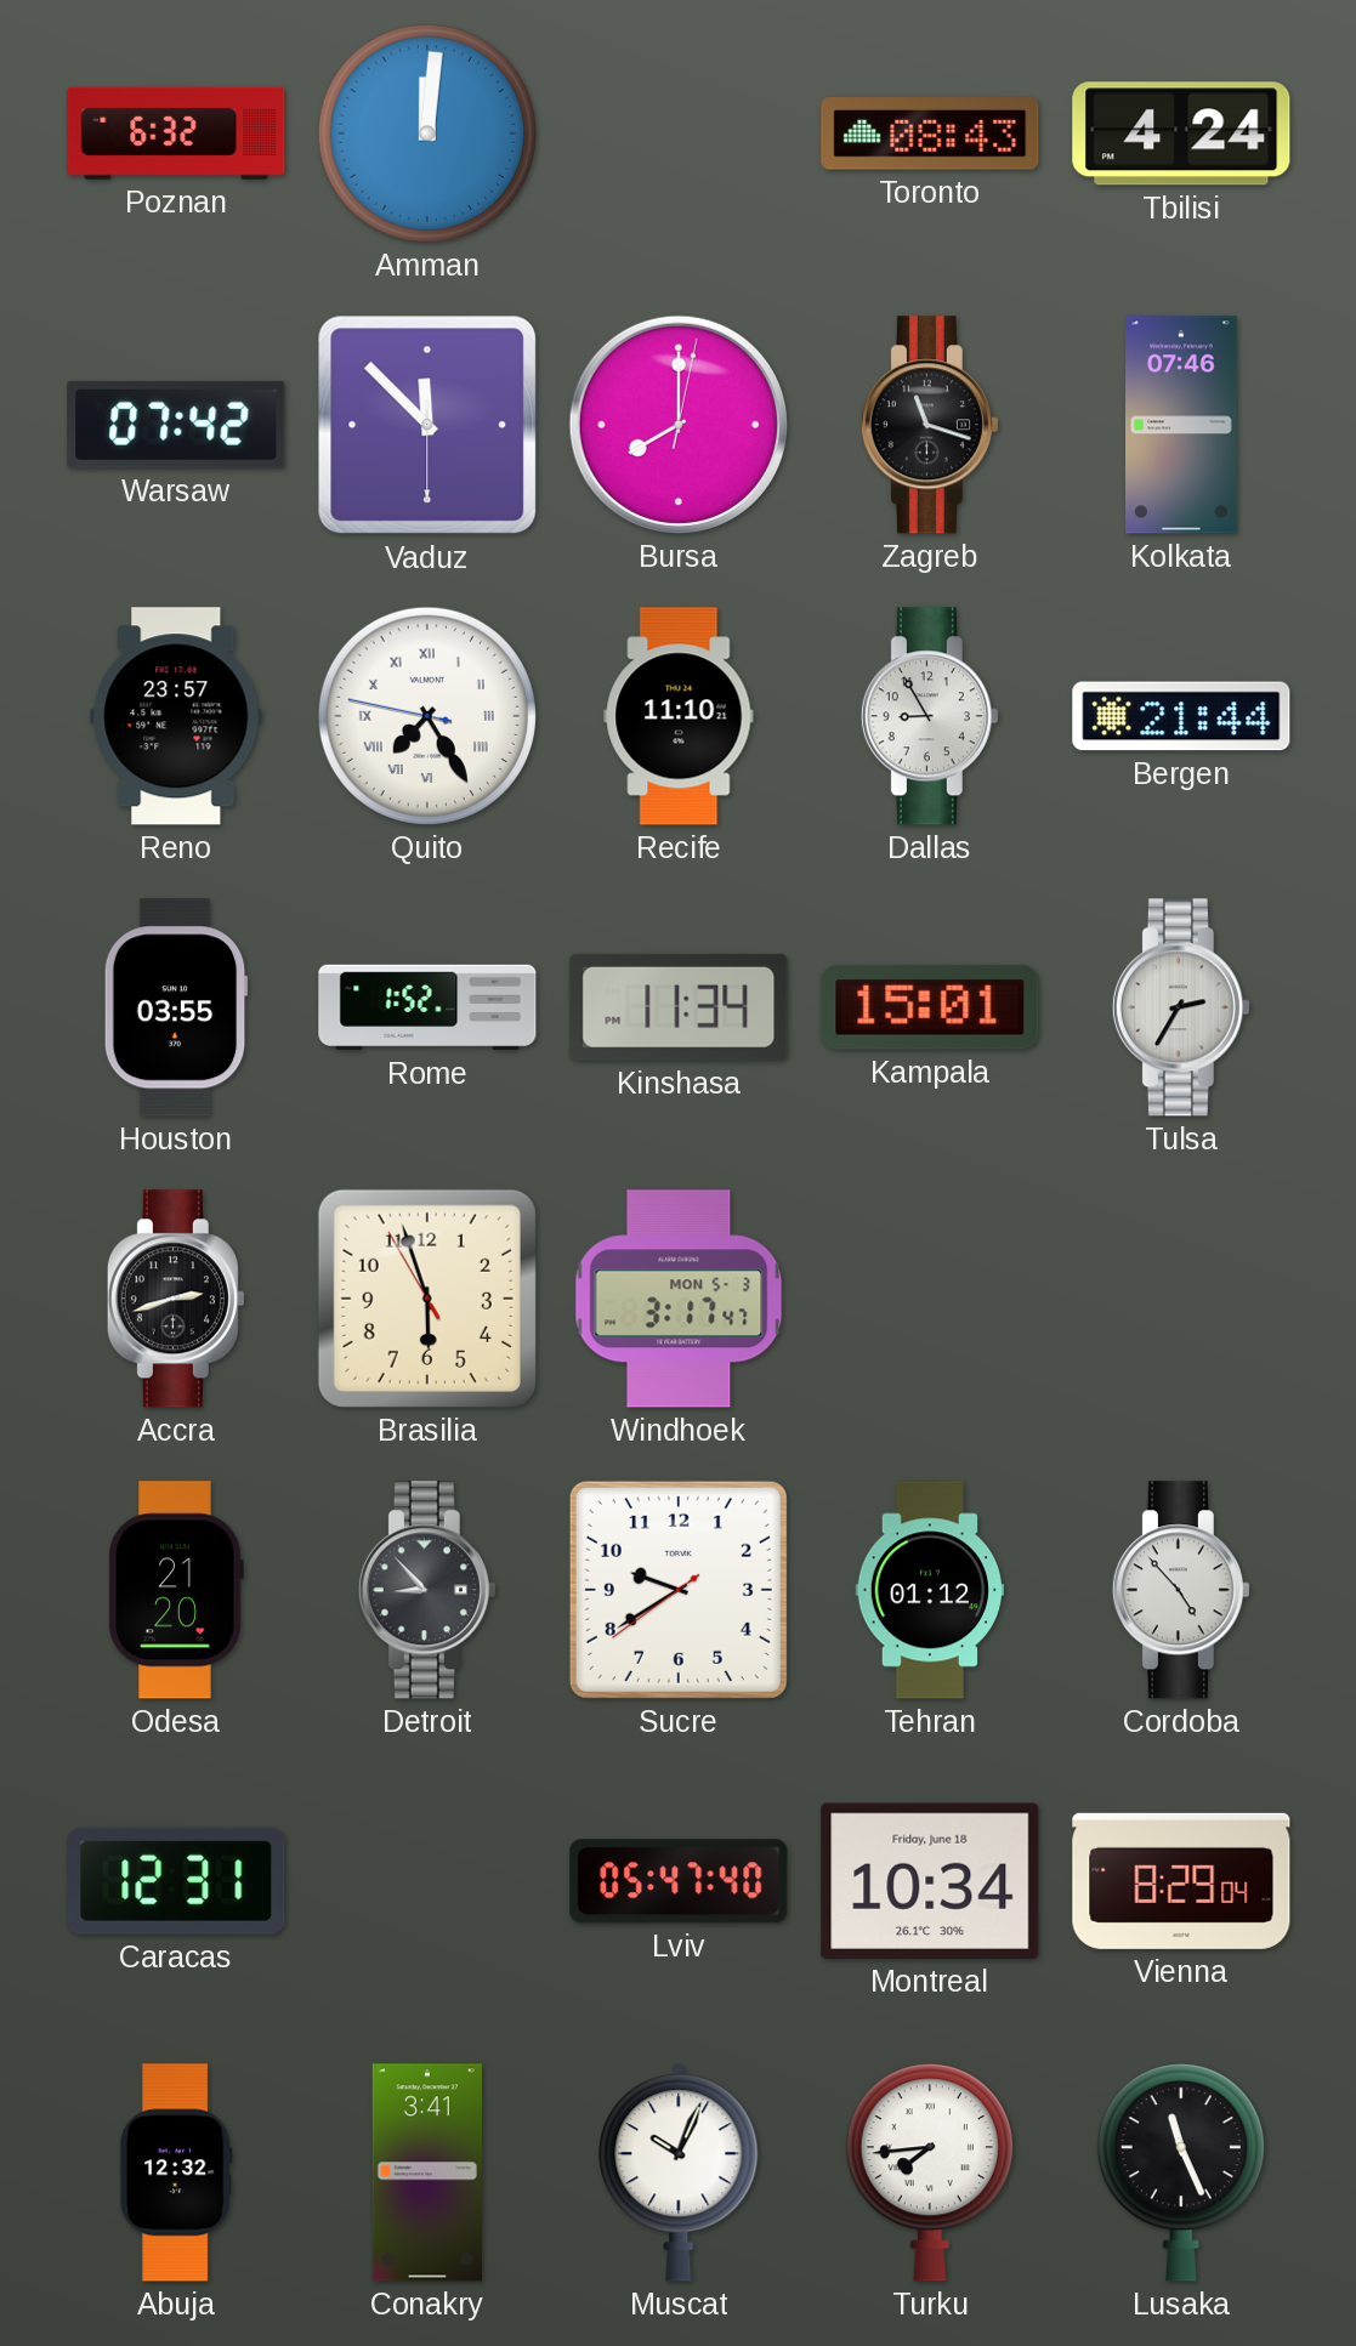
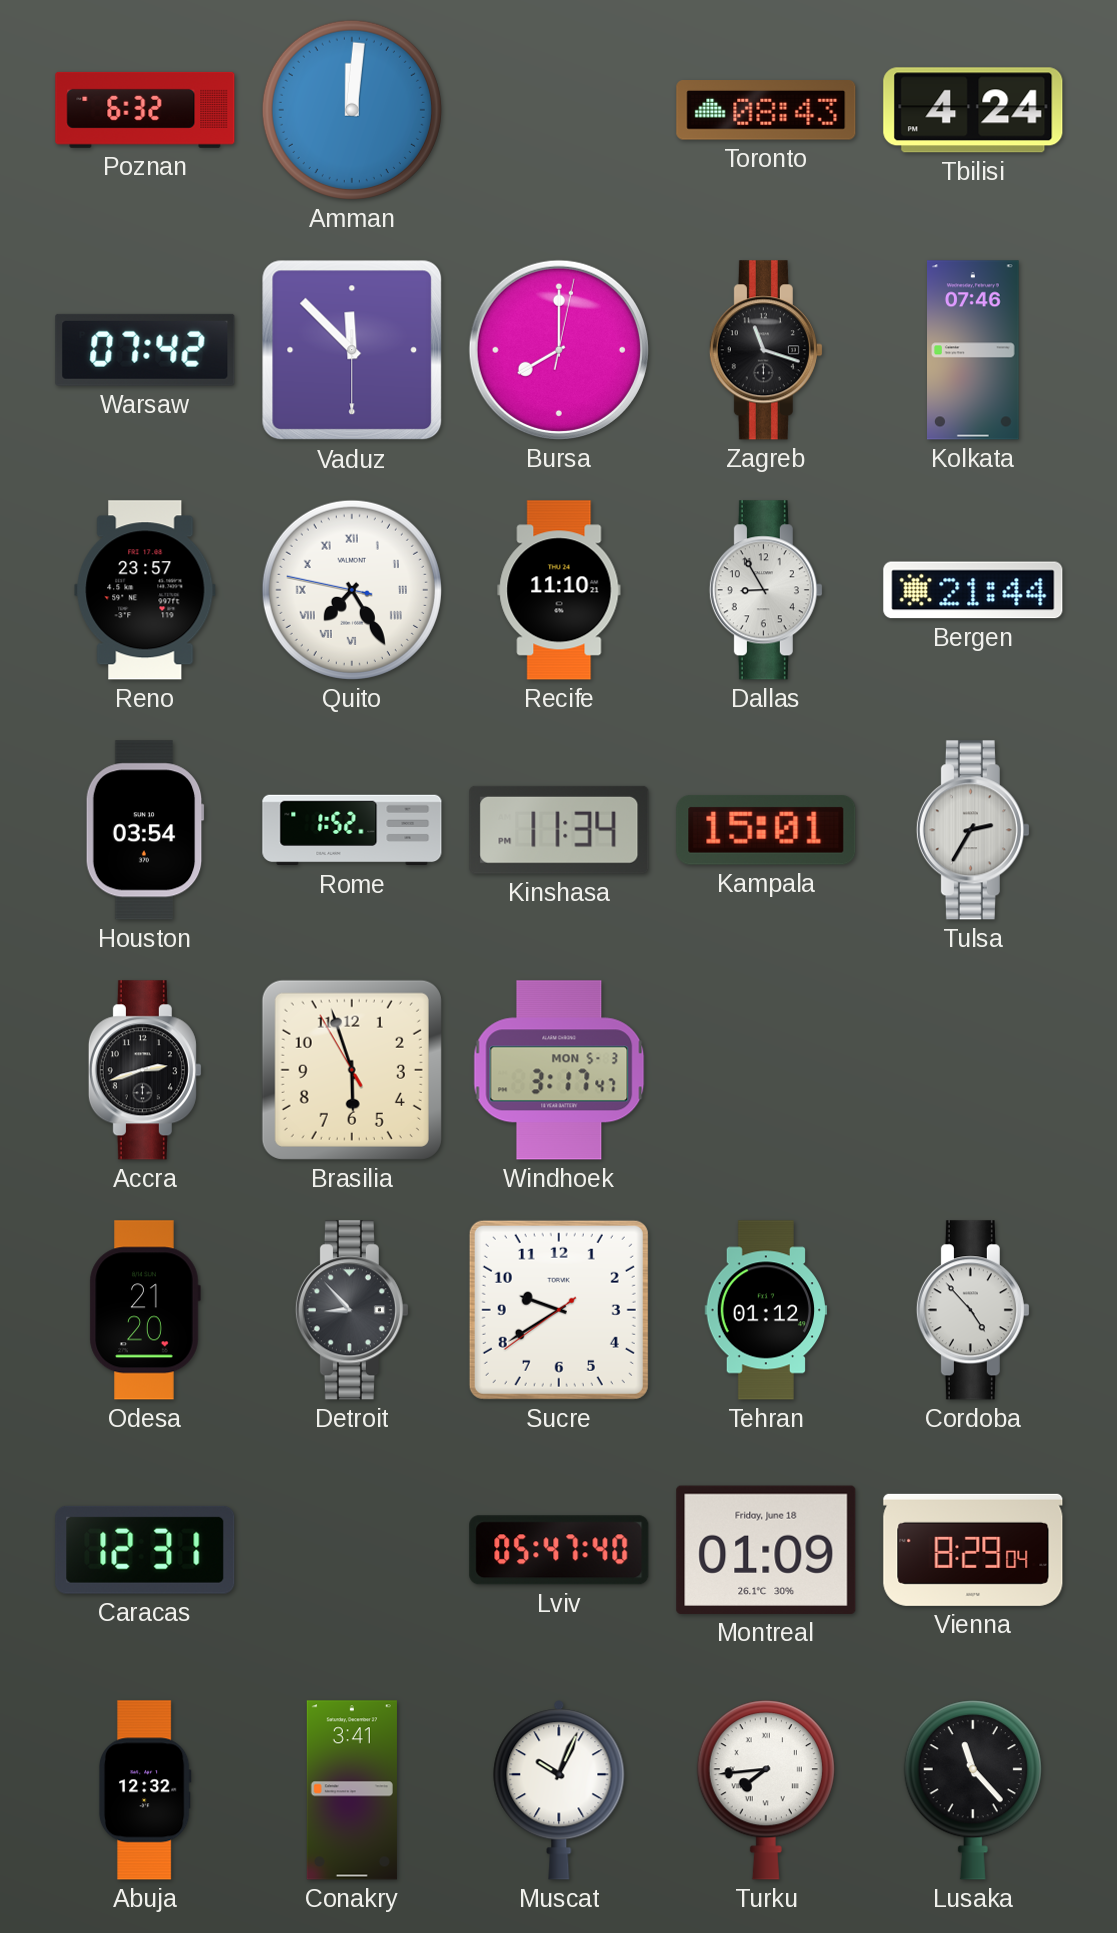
Houston: 03:55 -> 03:54
Montreal: 10:34 -> 01:09
Lusaka: 11:26 -> 11:23
